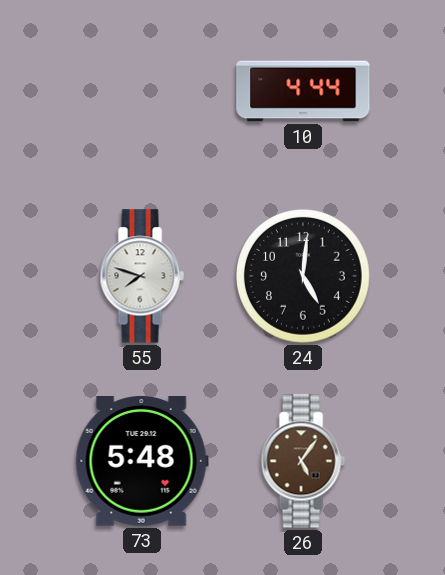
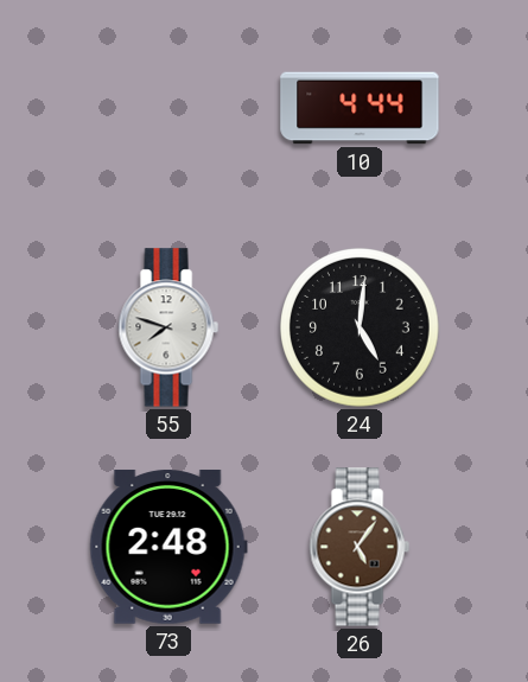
73: 5:48 -> 2:48
